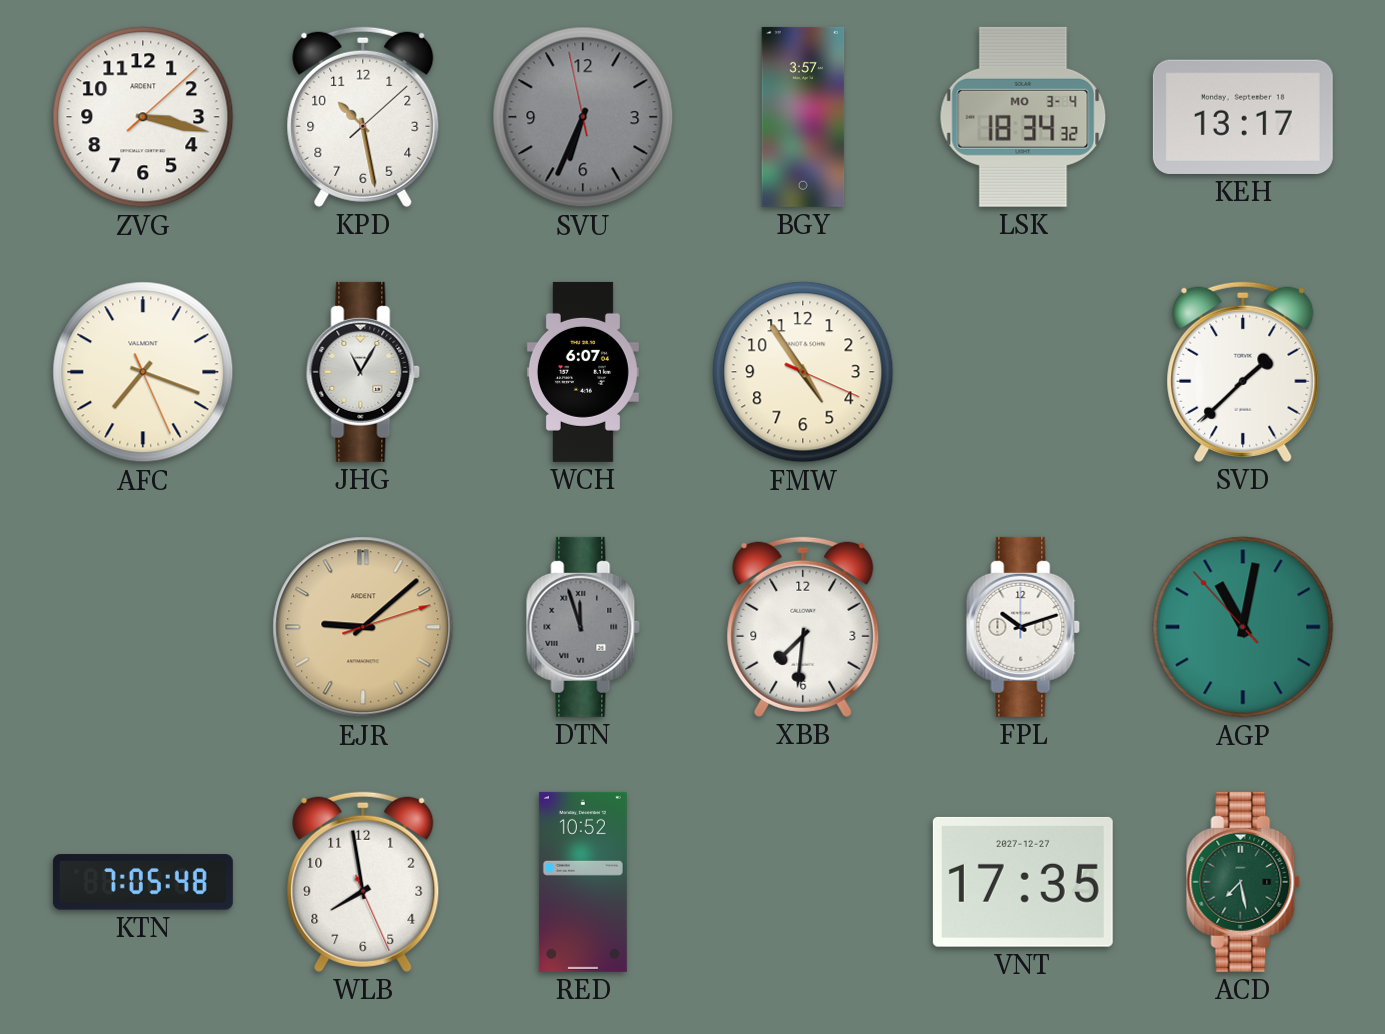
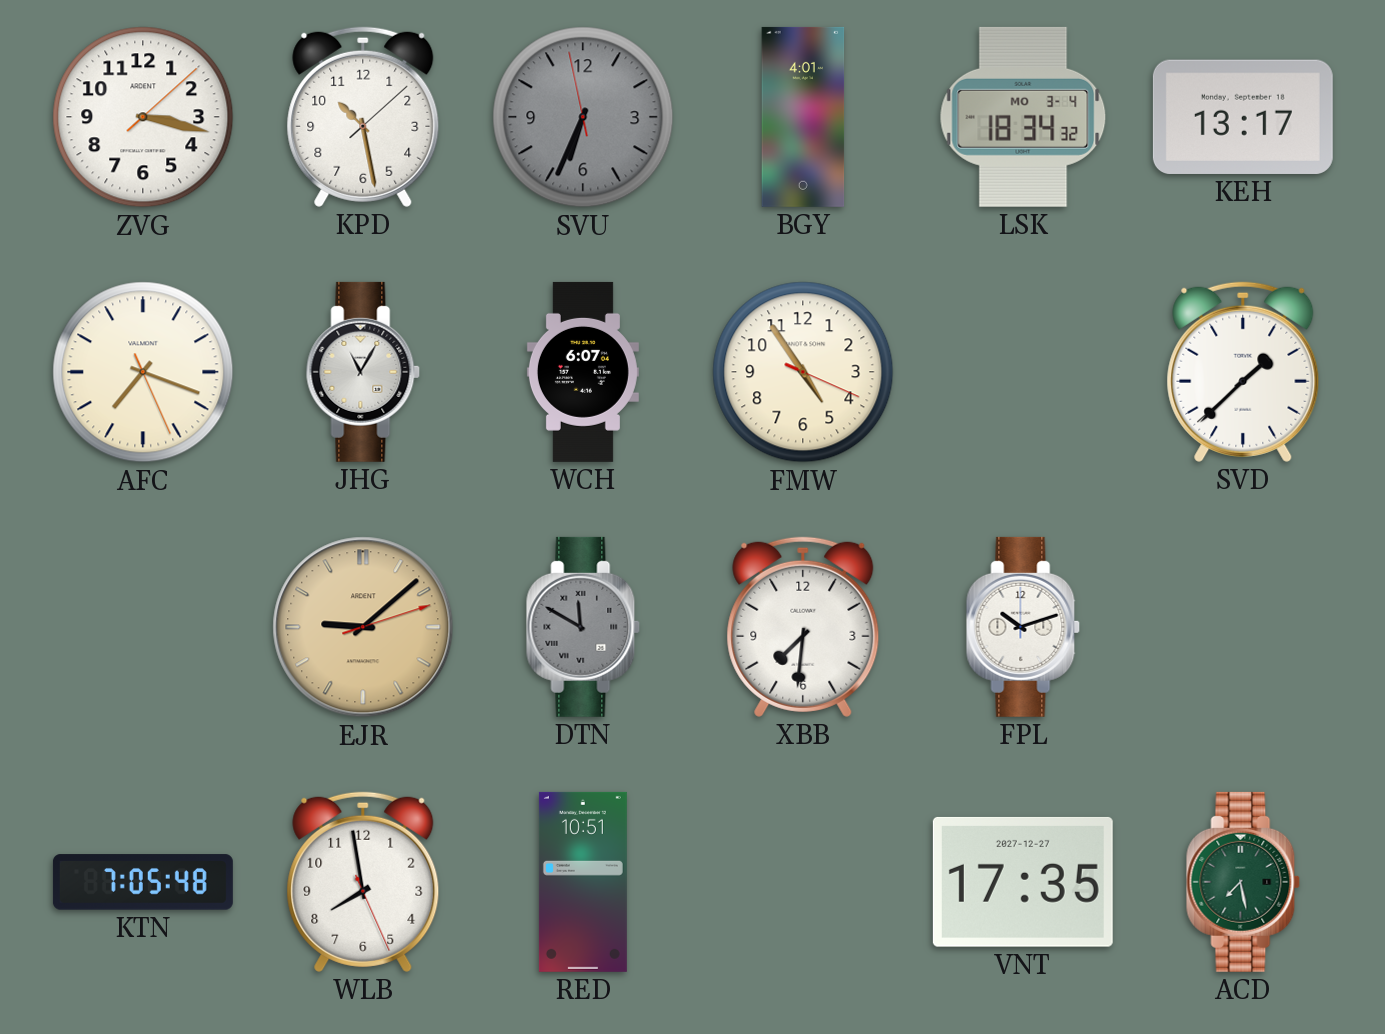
BGY: 3:57 -> 4:01
DTN: 11:57 -> 11:50
AGP: 11:01 -> none
RED: 10:52 -> 10:51
